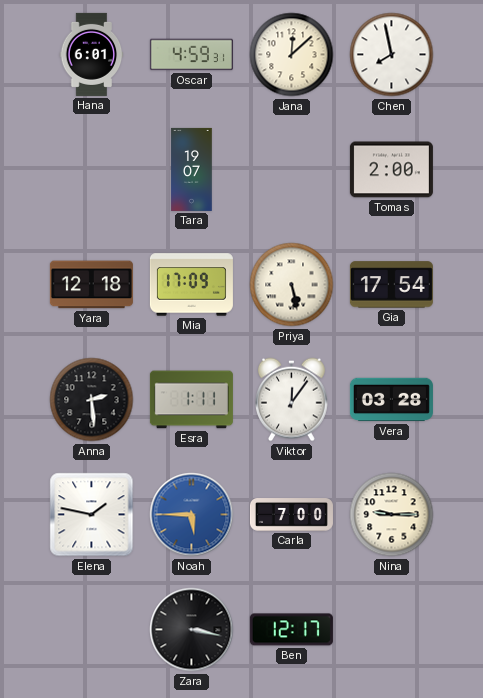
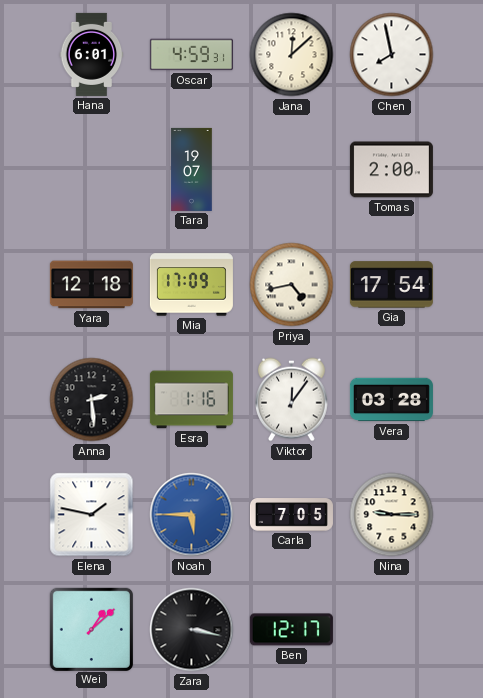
Priya: 5:28 -> 4:43
Esra: 1:11 -> 1:16
Carla: 7:00 -> 7:05
Wei: none -> 1:08
